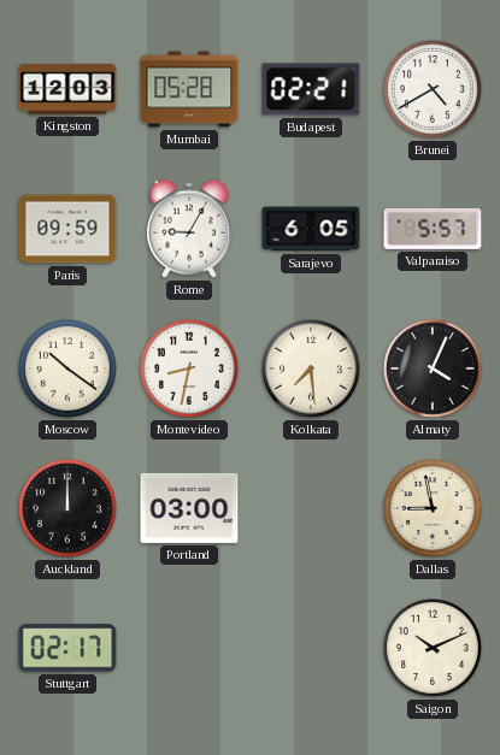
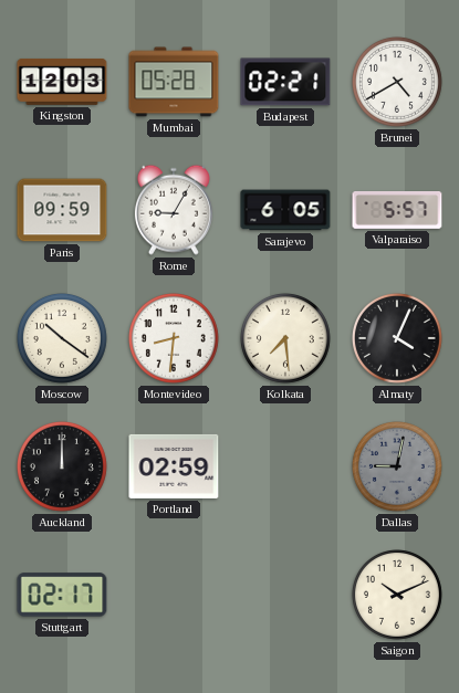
Montevideo: 8:32 -> 8:31
Portland: 03:00 -> 02:59
Dallas: 8:58 -> 9:02
Dallas dial: cream -> grey
